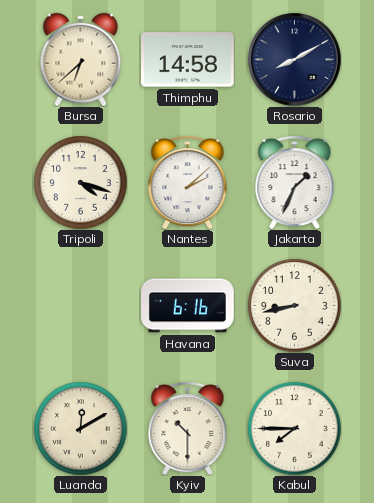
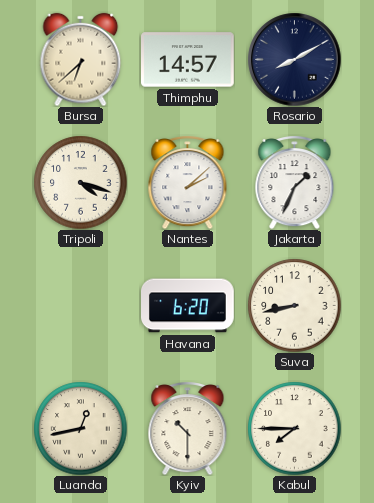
Thimphu: 14:58 -> 14:57
Havana: 6:16 -> 6:20
Luanda: 12:10 -> 12:43
